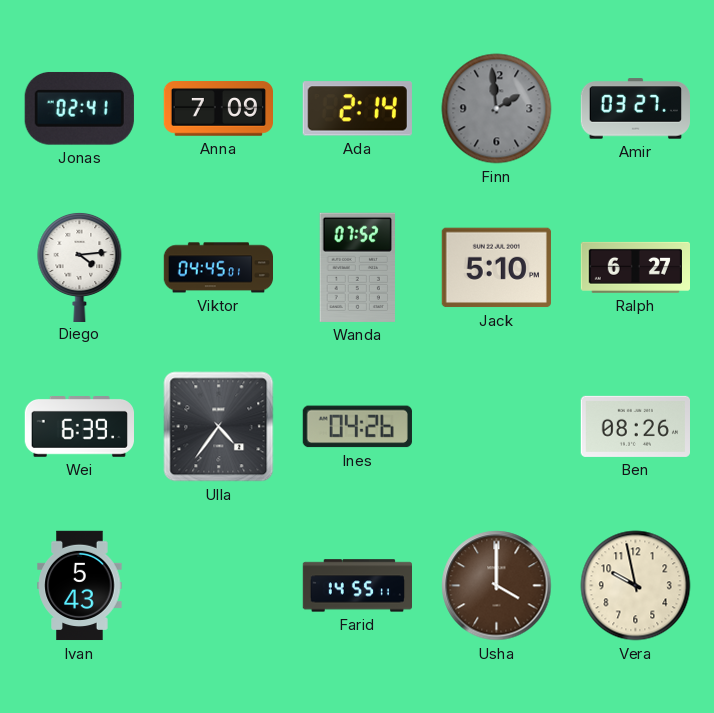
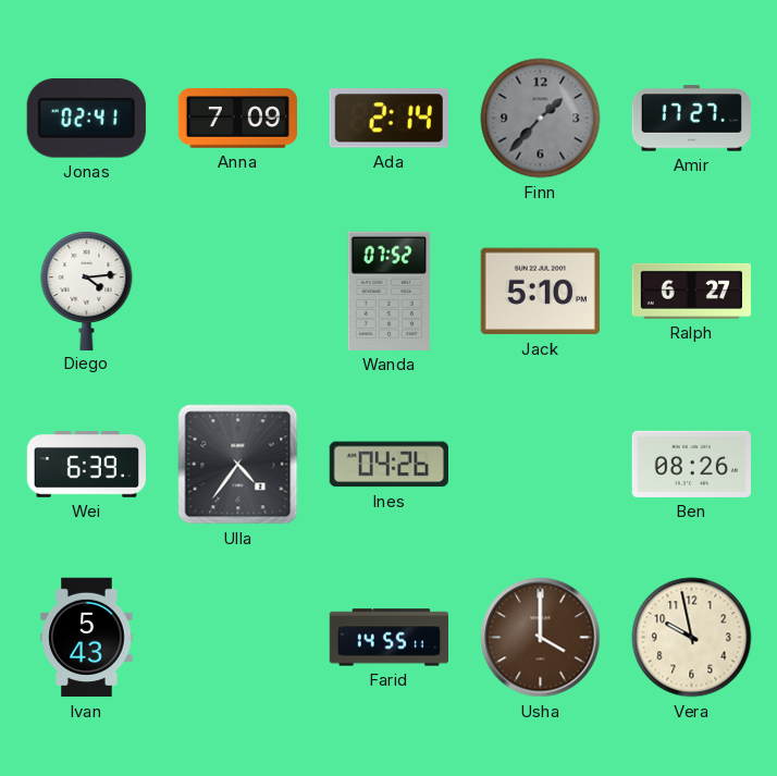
Finn: 1:59 -> 1:37
Amir: 03:27 -> 17:27
Viktor: 04:45 -> none
